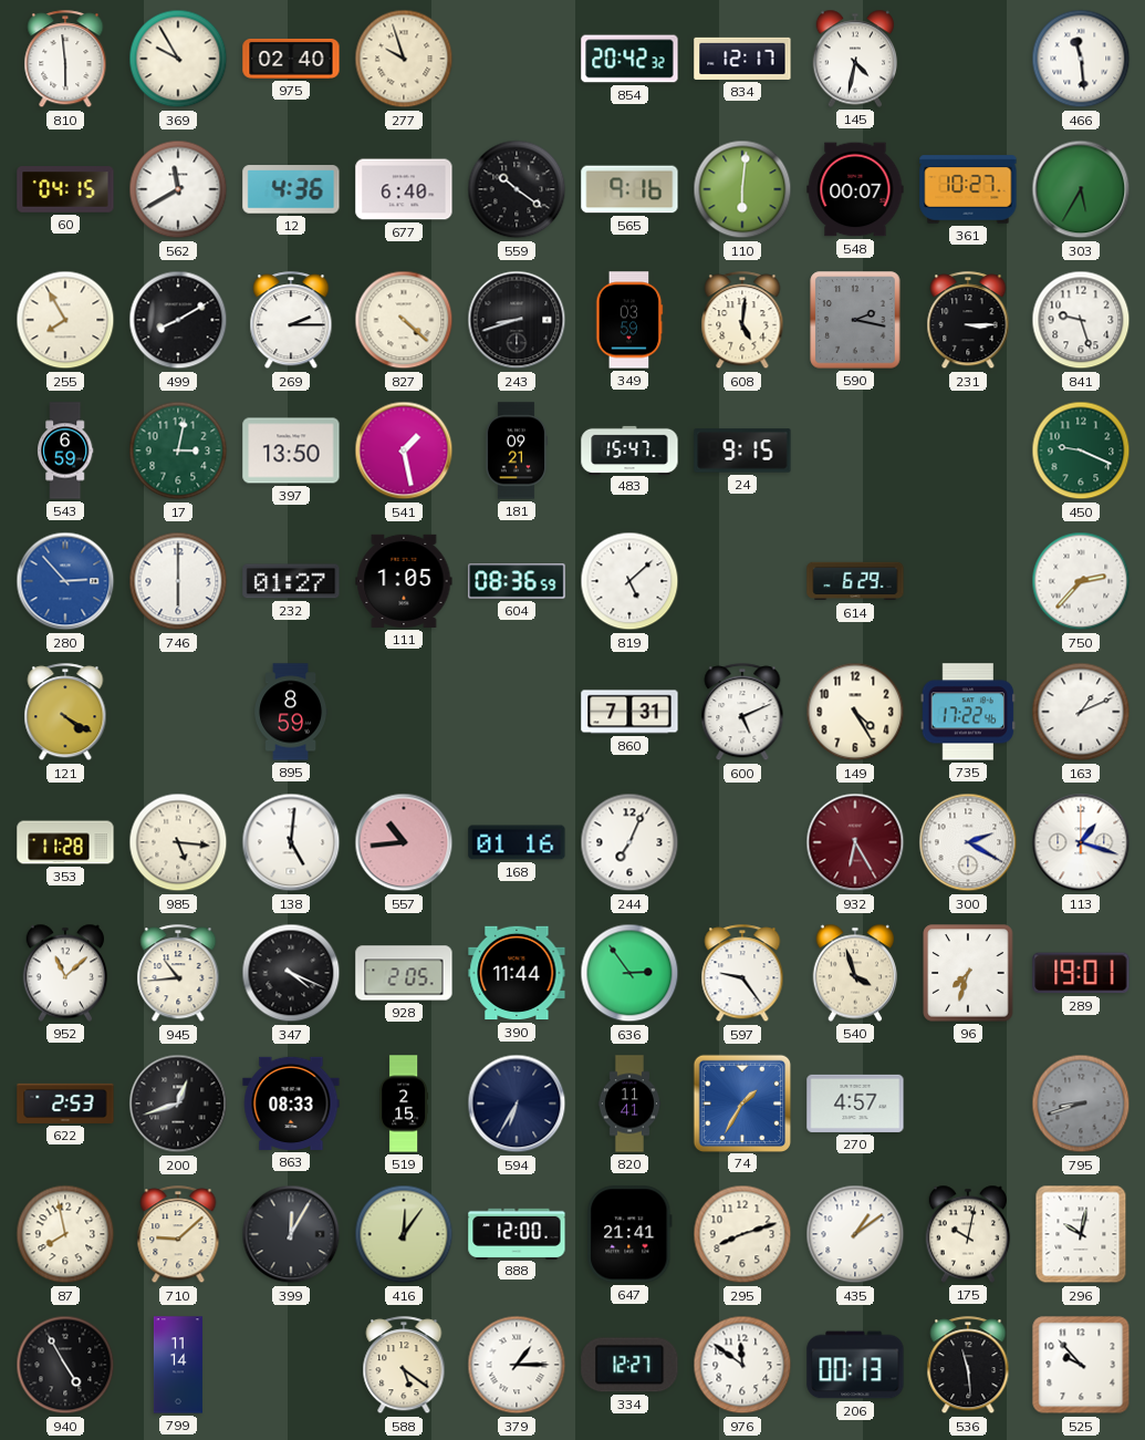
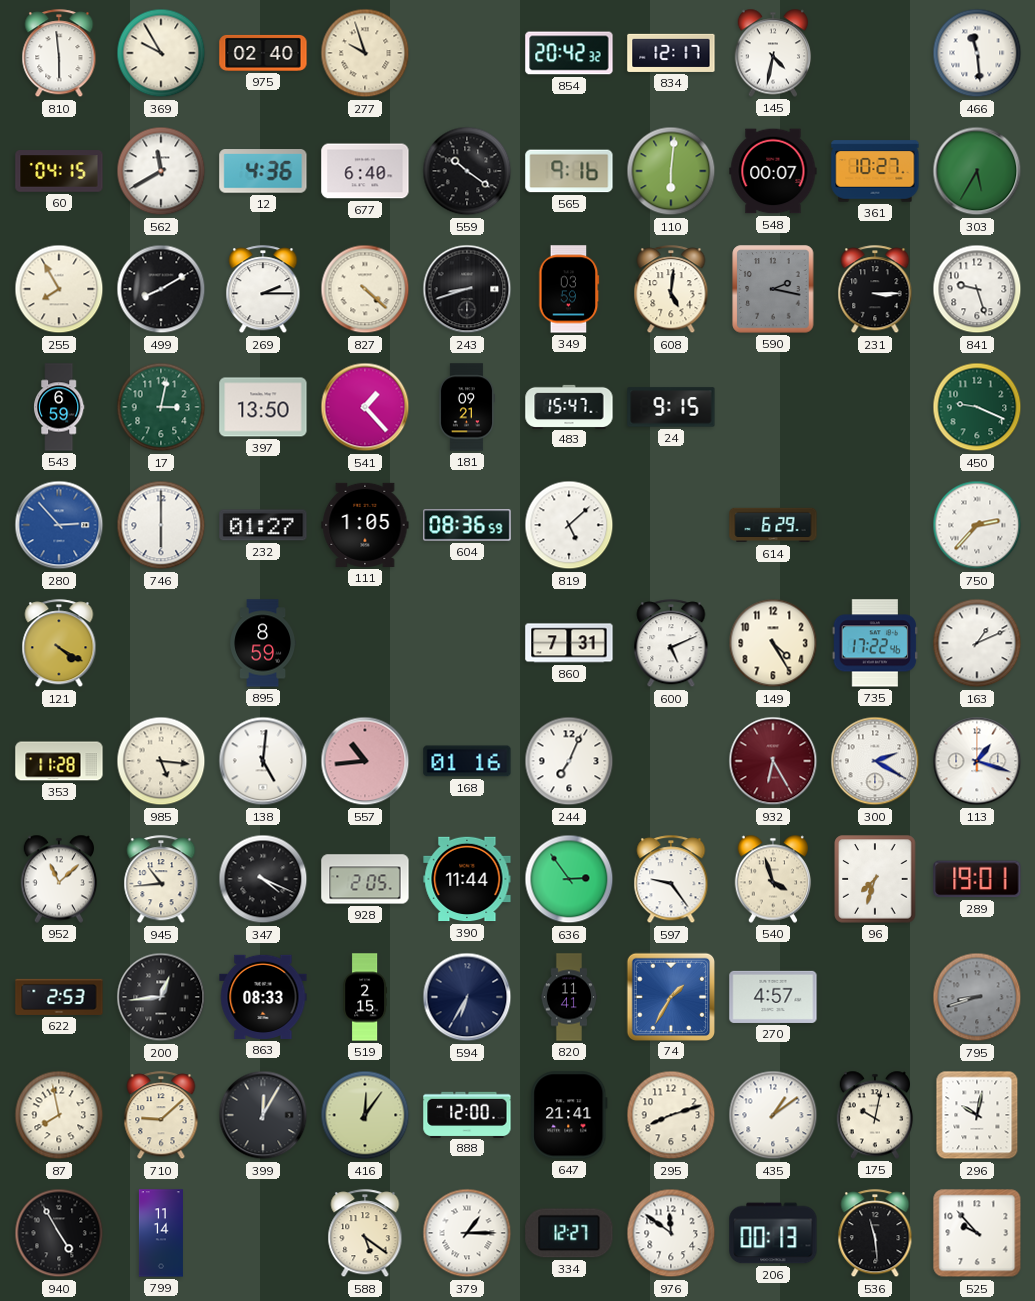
541: 1:28 -> 1:23
200: 12:42 -> 12:44
